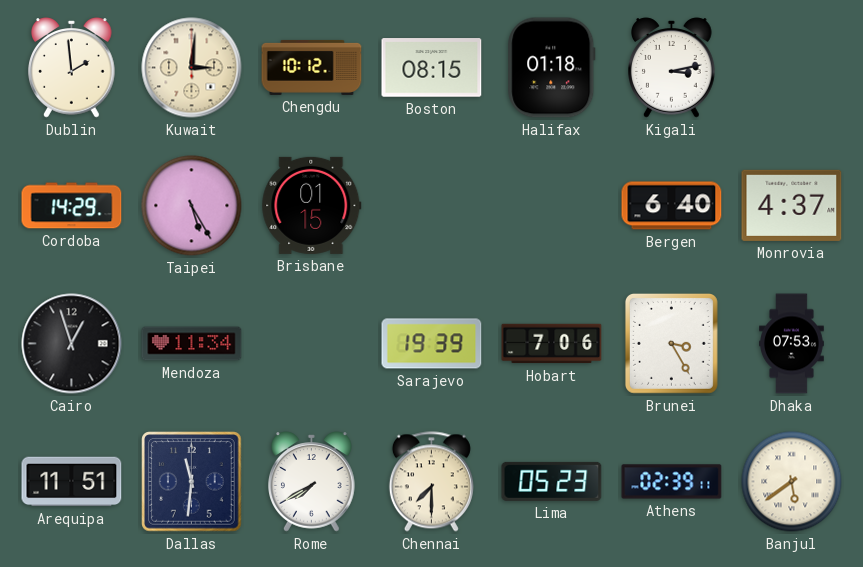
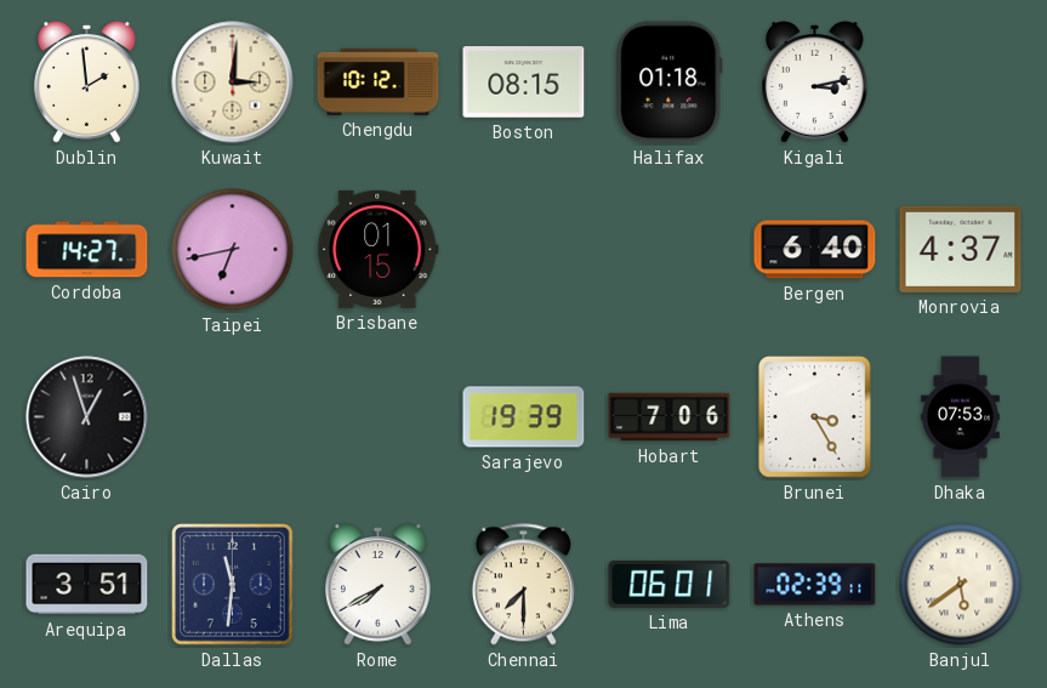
Cordoba: 14:29 -> 14:27
Taipei: 5:25 -> 6:43
Mendoza: 11:34 -> none
Arequipa: 11:51 -> 3:51
Lima: 05:23 -> 06:01
